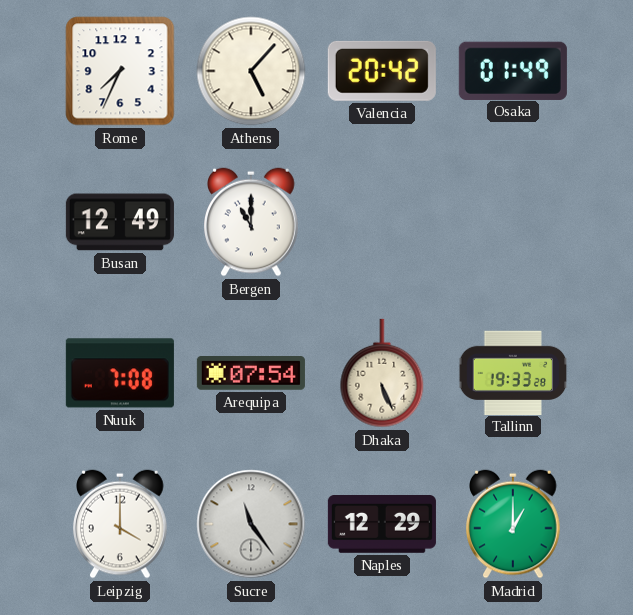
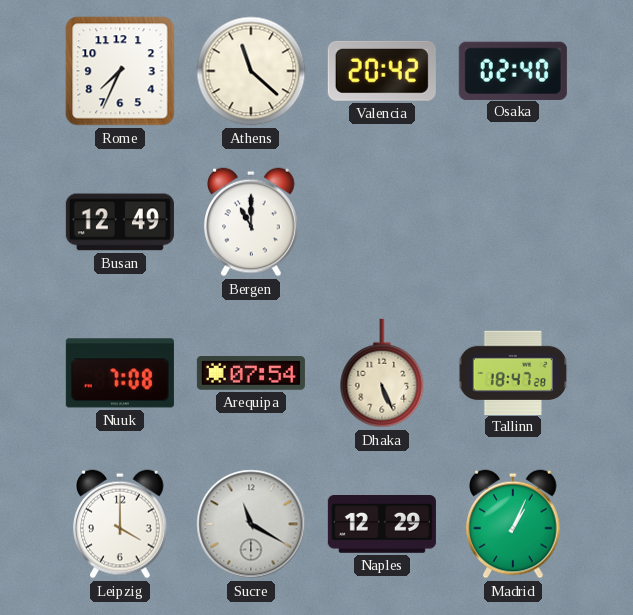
Athens: 5:07 -> 11:22
Osaka: 01:49 -> 02:40
Tallinn: 19:33 -> 18:47
Sucre: 11:24 -> 11:20
Madrid: 1:00 -> 1:04
